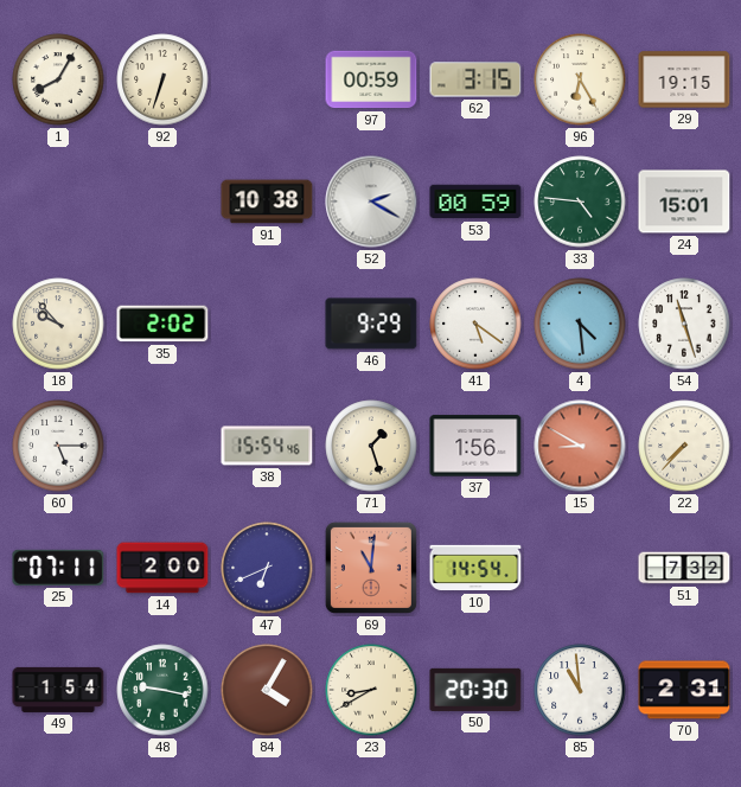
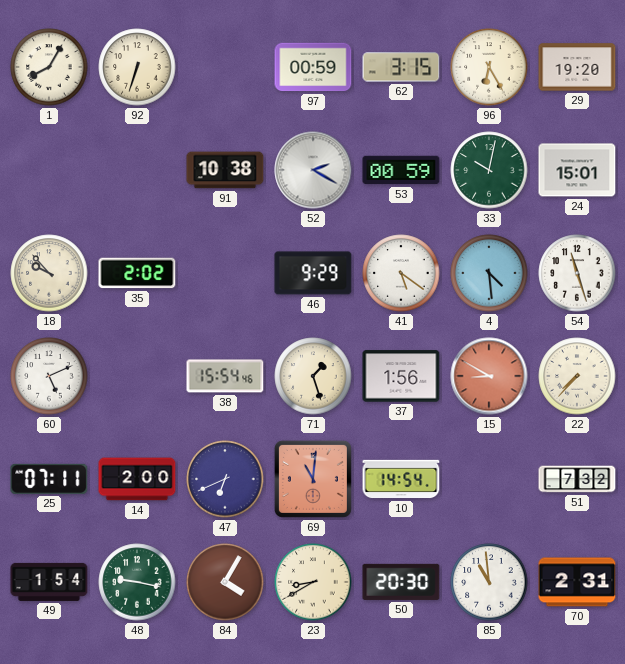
29: 19:15 -> 19:20
33: 4:46 -> 10:02
60: 5:15 -> 5:11
